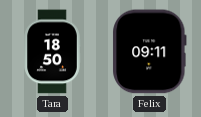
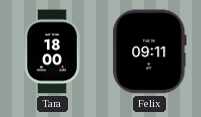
Tara: 18:50 -> 18:00
